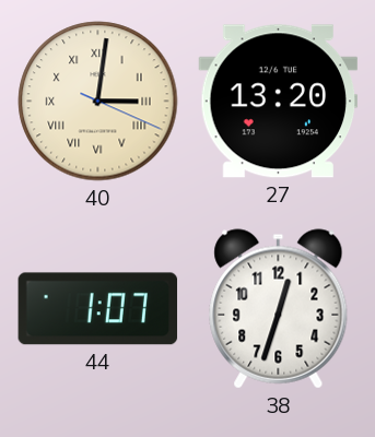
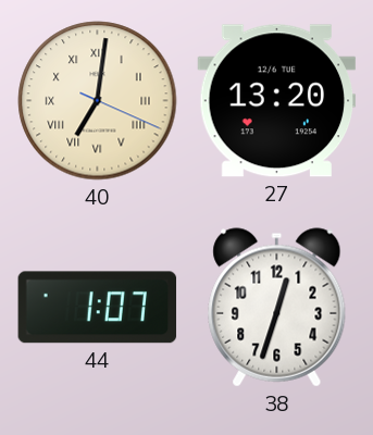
40: 3:01 -> 7:01
